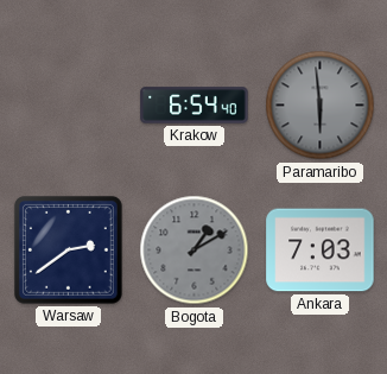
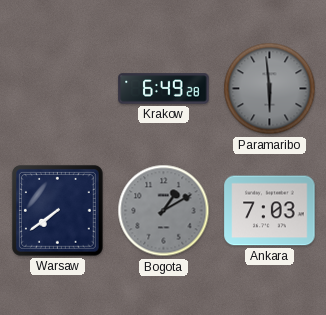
Krakow: 6:54 -> 6:49
Warsaw: 2:39 -> 7:39
